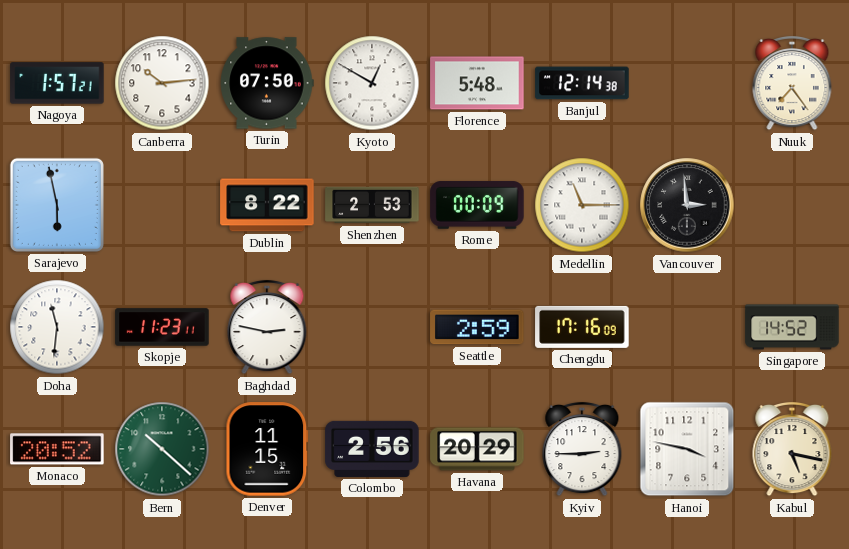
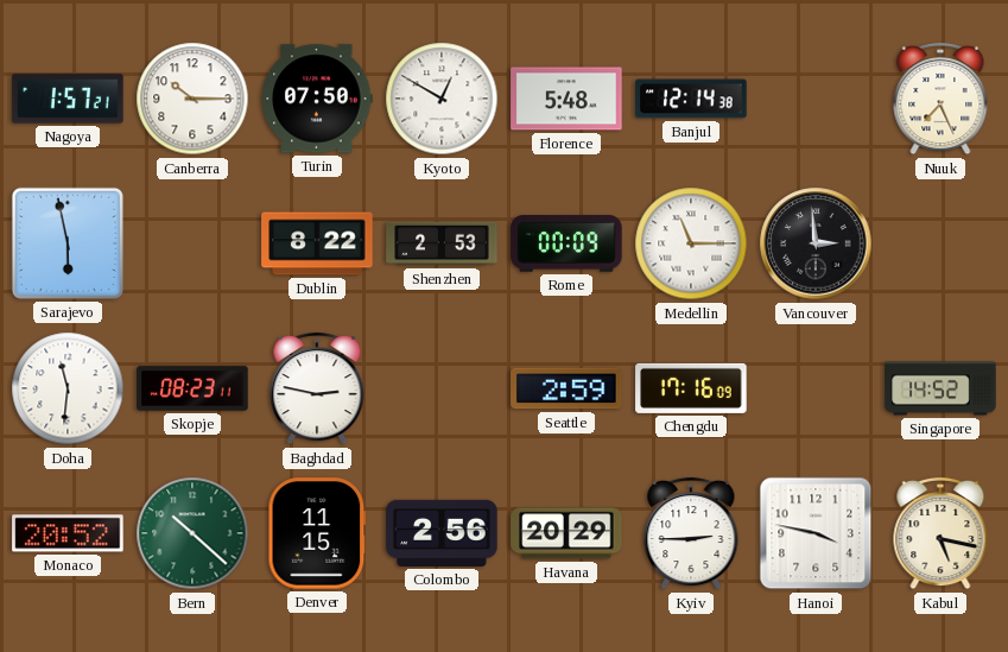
Canberra: 10:14 -> 10:15
Nuuk: 7:24 -> 7:26
Skopje: 11:23 -> 08:23
